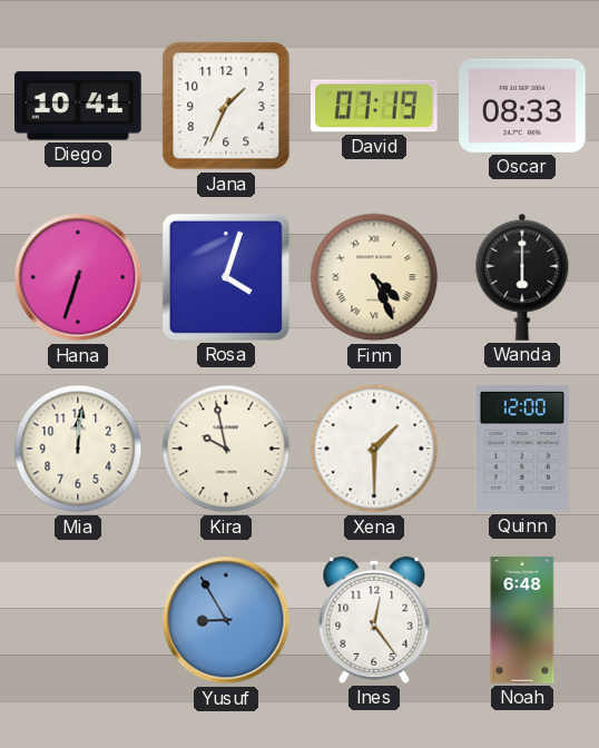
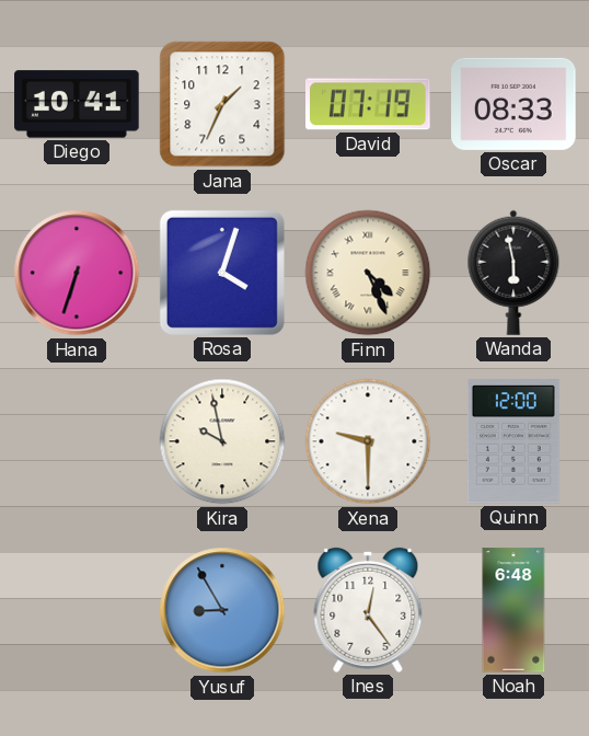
Wanda: 6:00 -> 5:58
Mia: 12:01 -> none
Xena: 1:30 -> 9:30
